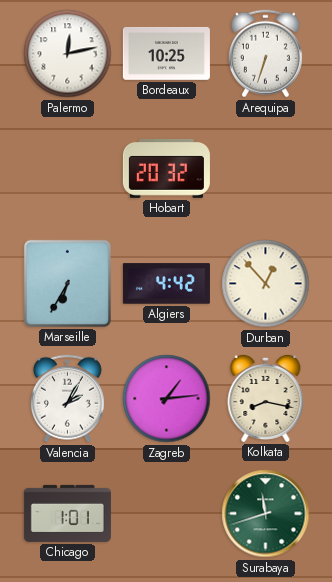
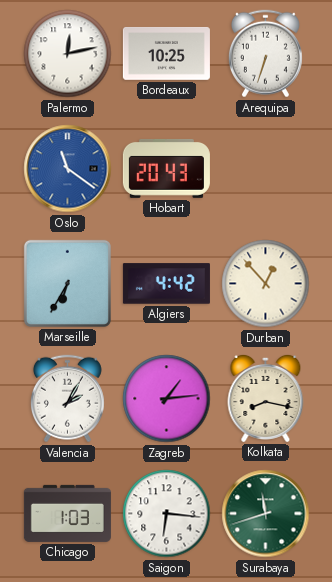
Oslo: none -> 11:21
Hobart: 20:32 -> 20:43
Chicago: 1:01 -> 1:03
Saigon: none -> 6:16
